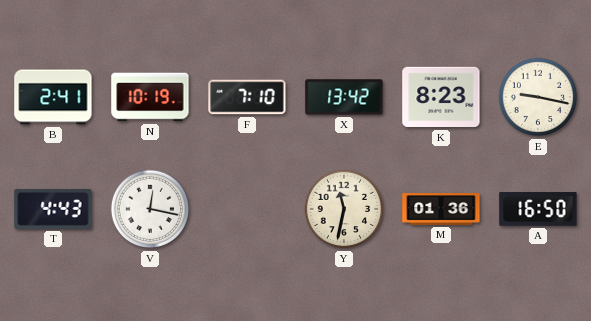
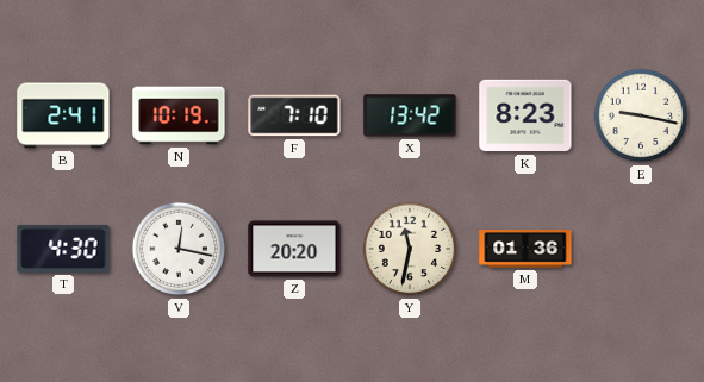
T: 4:43 -> 4:30
Z: none -> 20:20
A: 16:50 -> none
